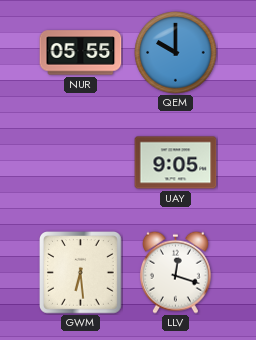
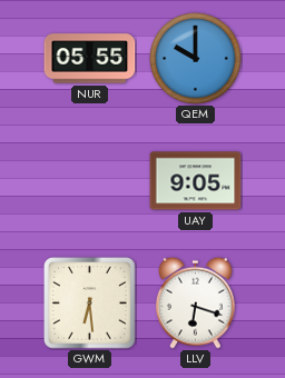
LLV: 12:18 -> 6:18
